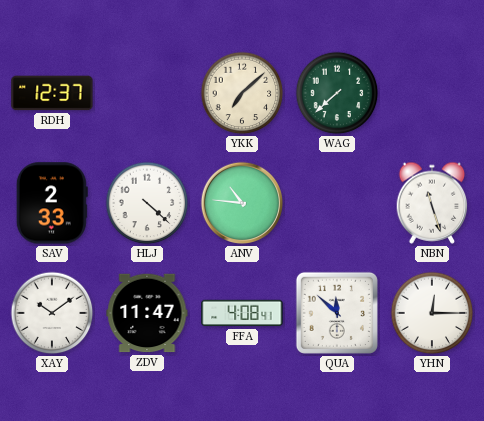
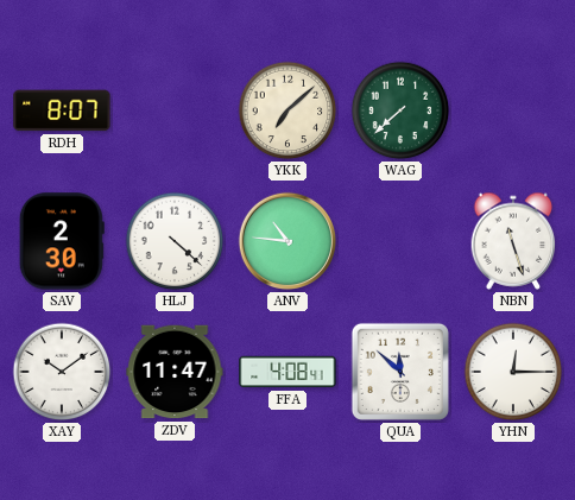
RDH: 12:37 -> 8:07
SAV: 2:33 -> 2:30
